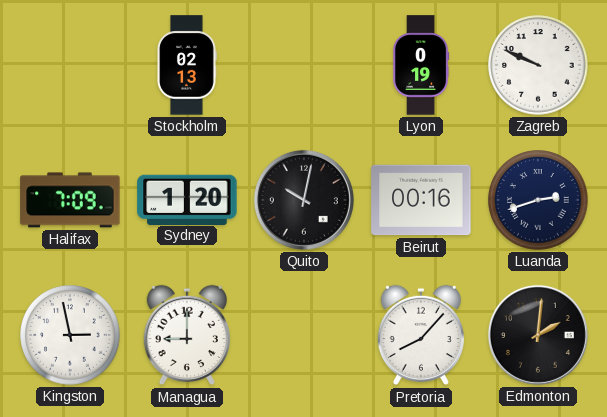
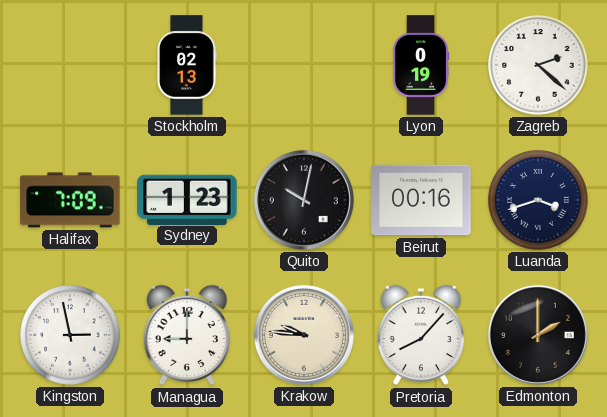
Zagreb: 9:49 -> 2:22
Sydney: 1:20 -> 1:23
Luanda: 2:42 -> 3:42
Krakow: none -> 9:46
Edmonton: 2:01 -> 2:00
